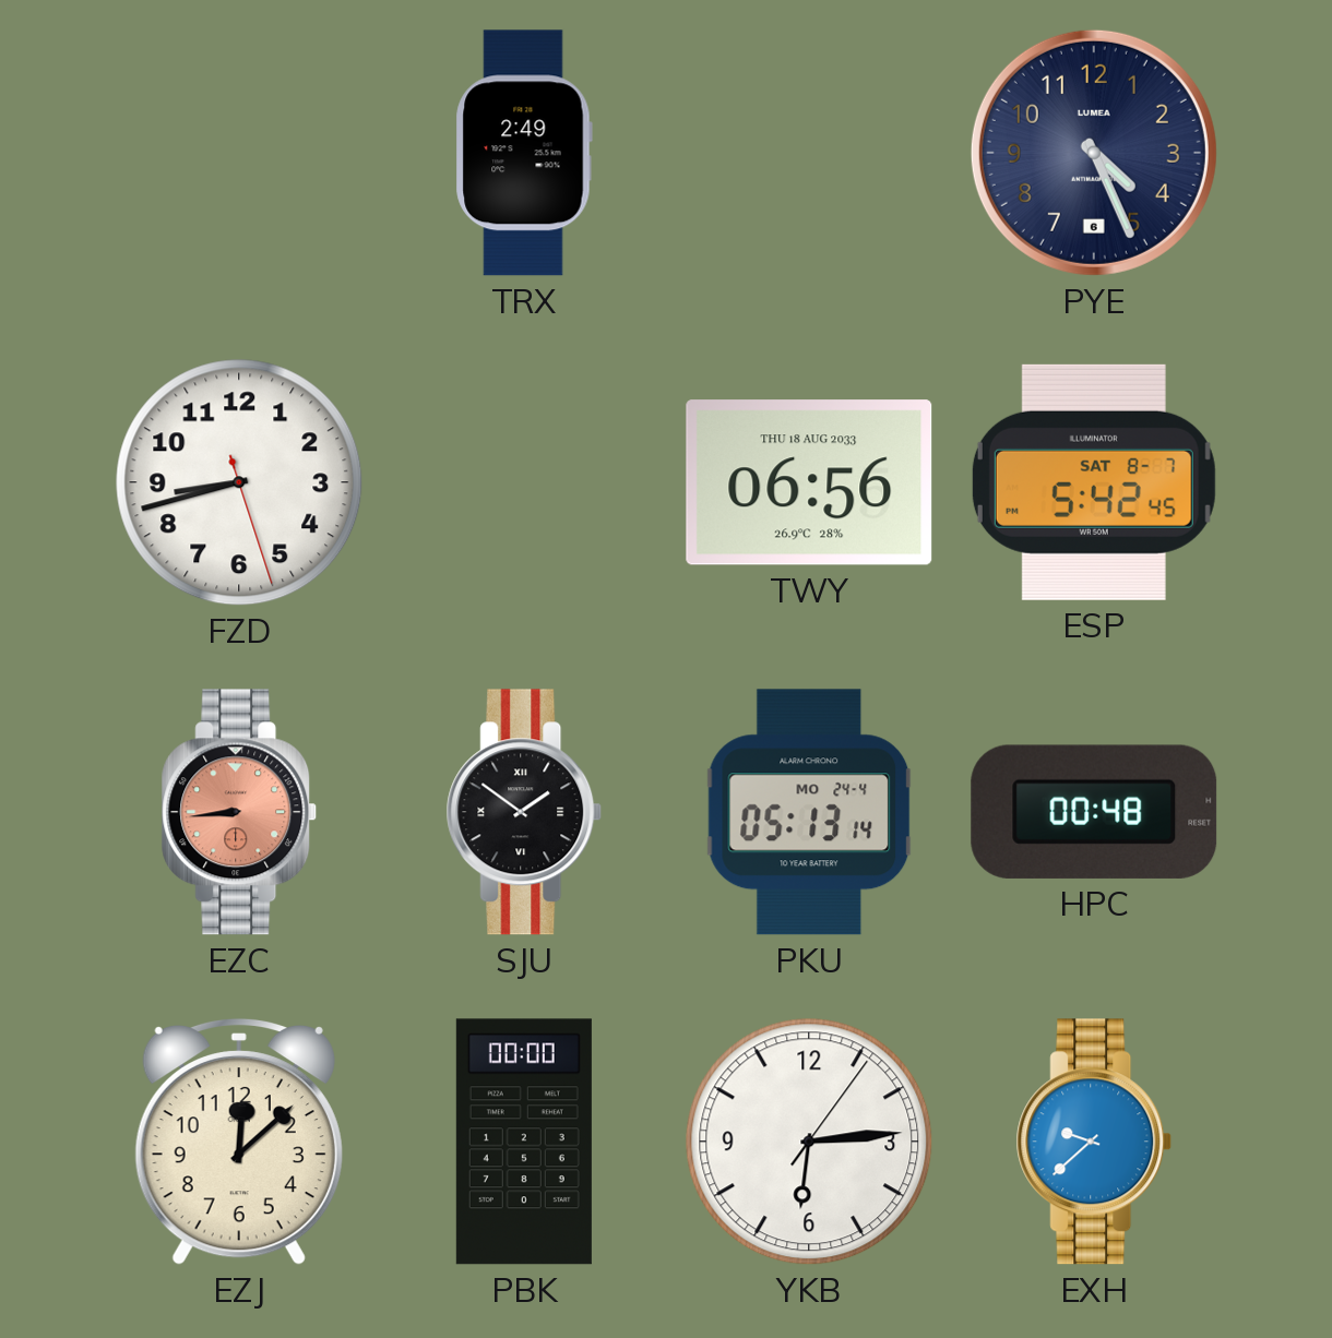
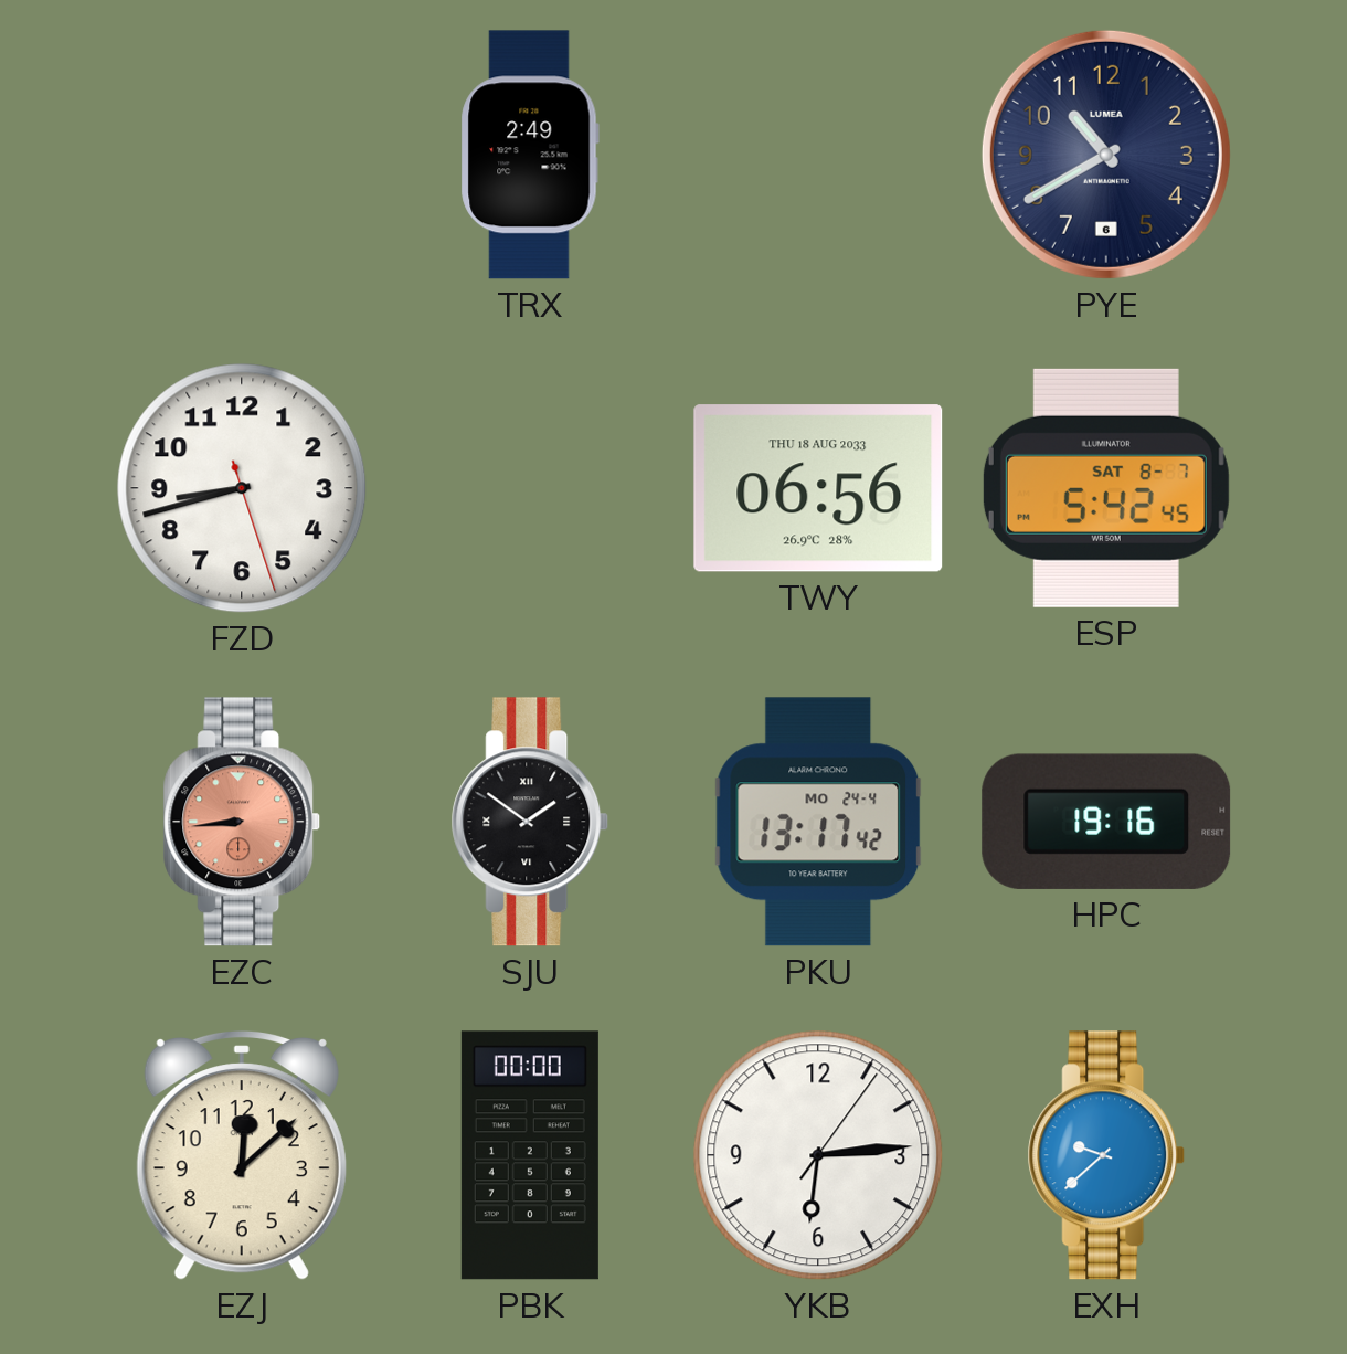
PYE: 4:26 -> 10:40
PKU: 05:13 -> 13:17
HPC: 00:48 -> 19:16
